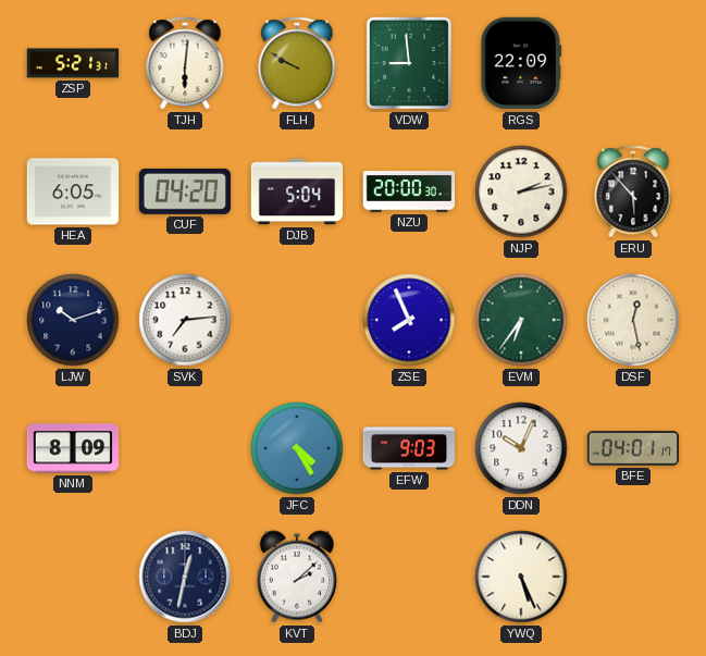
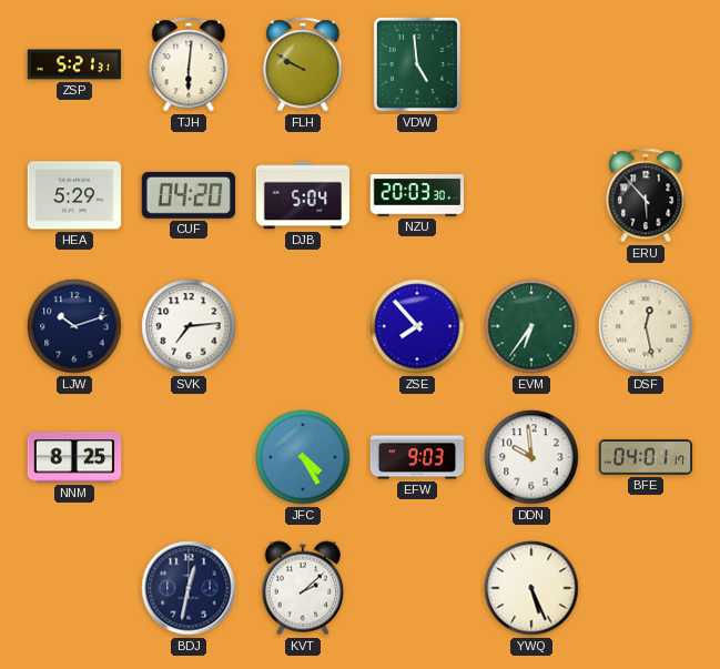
VDW: 8:59 -> 4:59
RGS: 22:09 -> none
HEA: 6:05 -> 5:29
NZU: 20:00 -> 20:03
NJP: 2:13 -> none
ZSE: 7:56 -> 7:53
NNM: 8:09 -> 8:25
DDN: 10:04 -> 9:59
